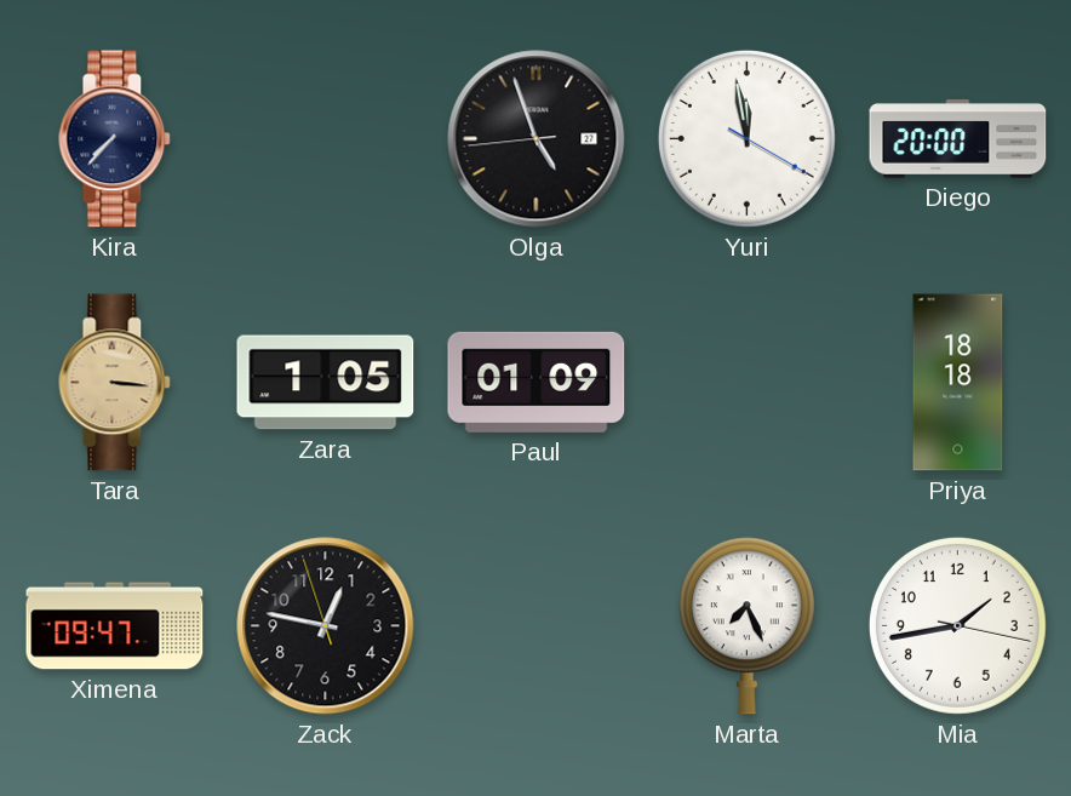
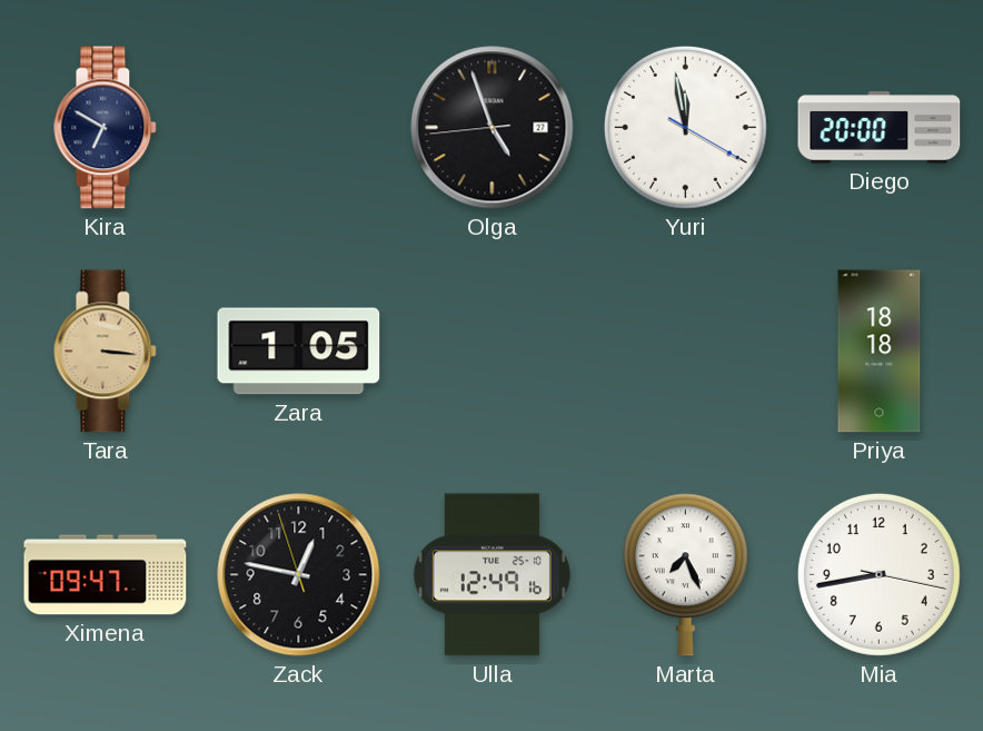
Kira: 7:37 -> 6:50
Paul: 01:09 -> none
Ulla: none -> 12:49
Mia: 1:43 -> 8:43
